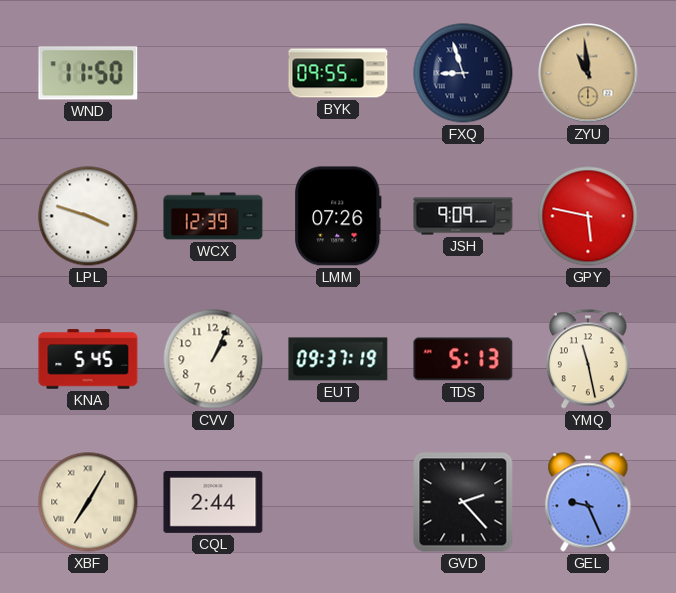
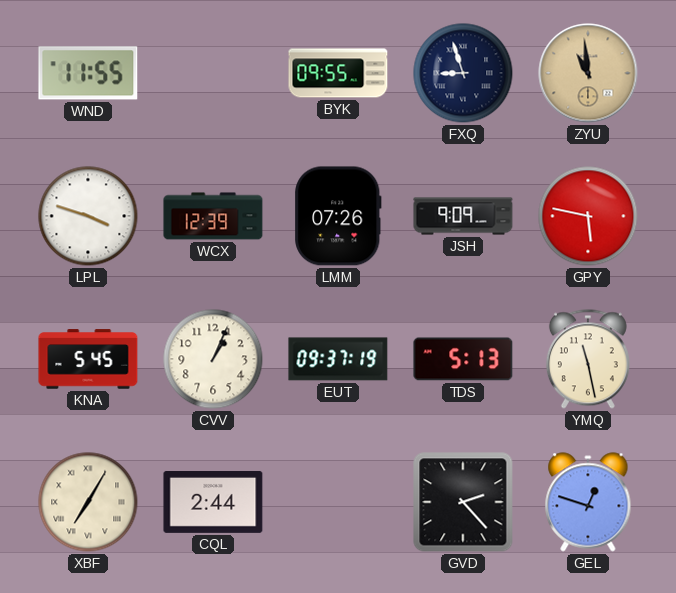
WND: 11:50 -> 11:55
GEL: 9:26 -> 12:48
